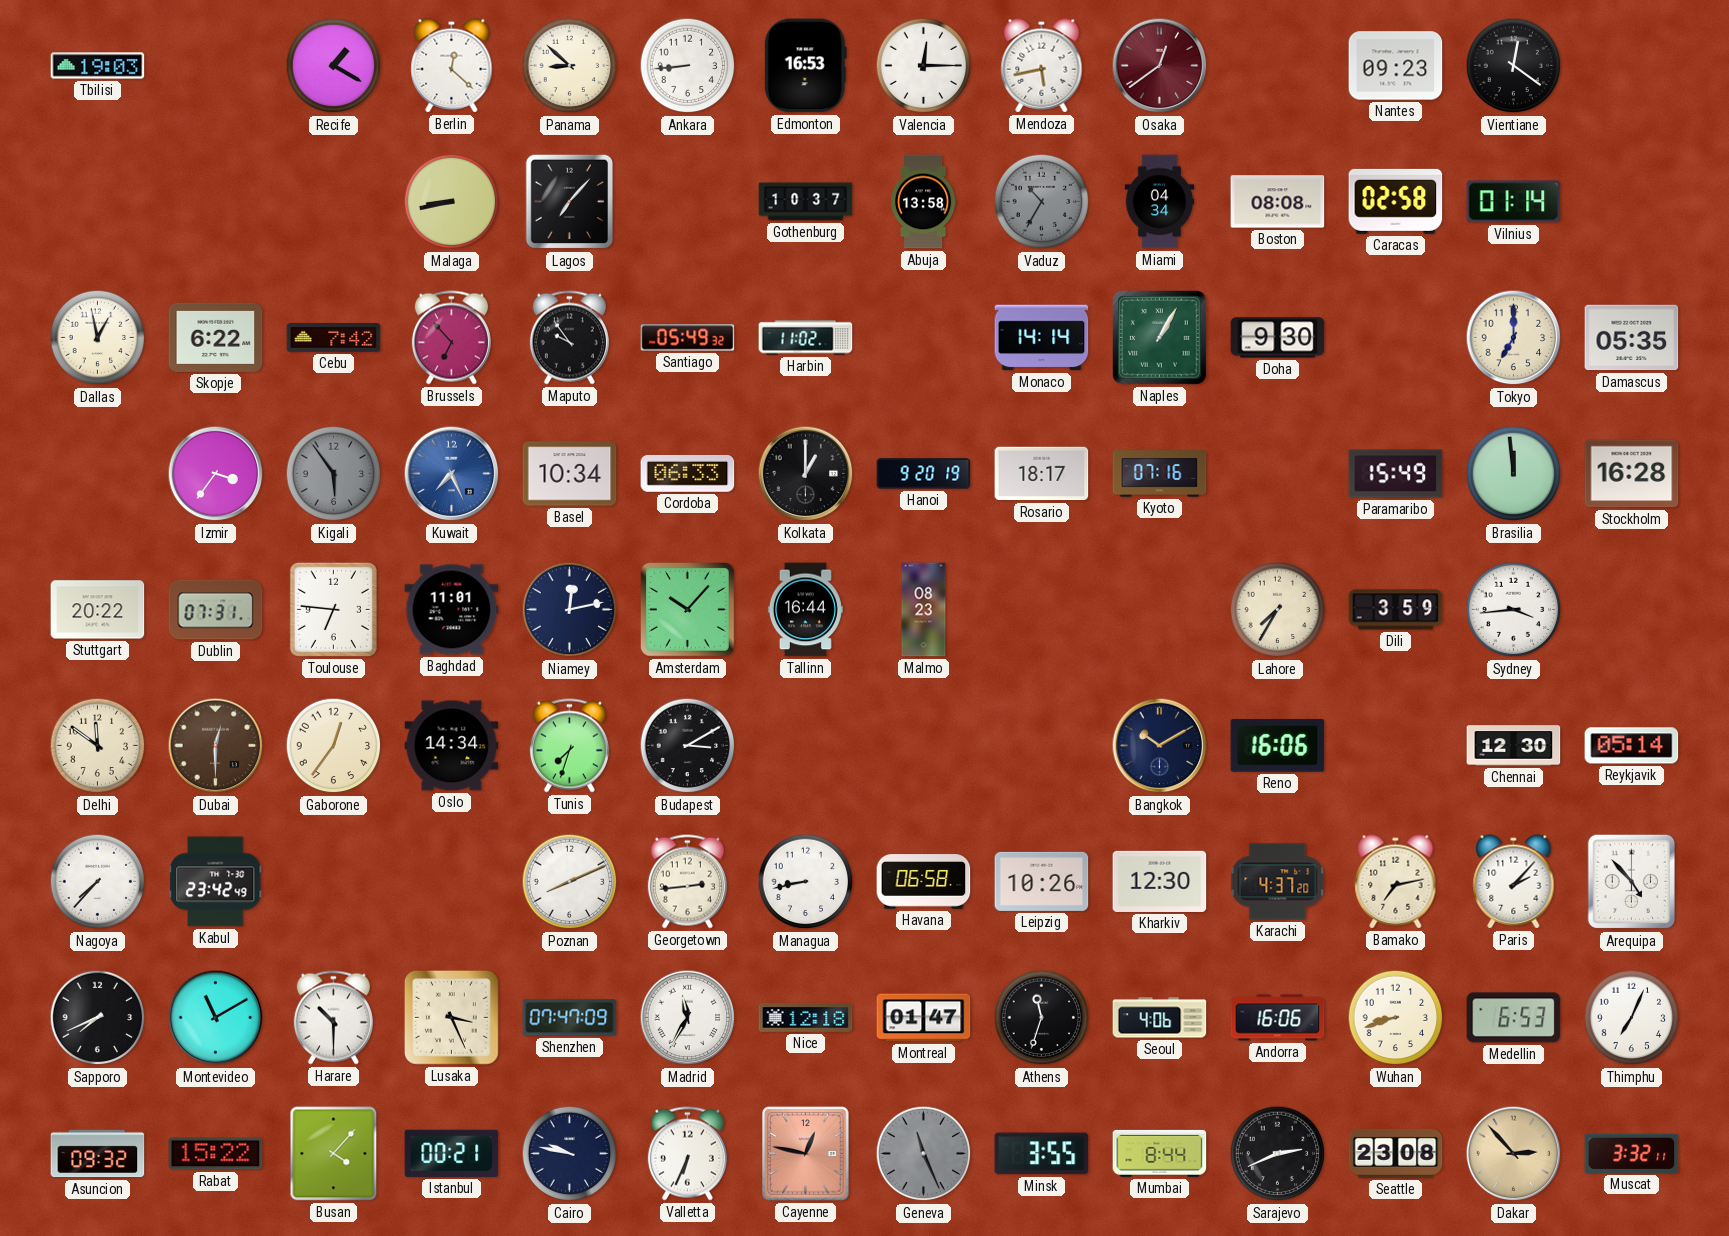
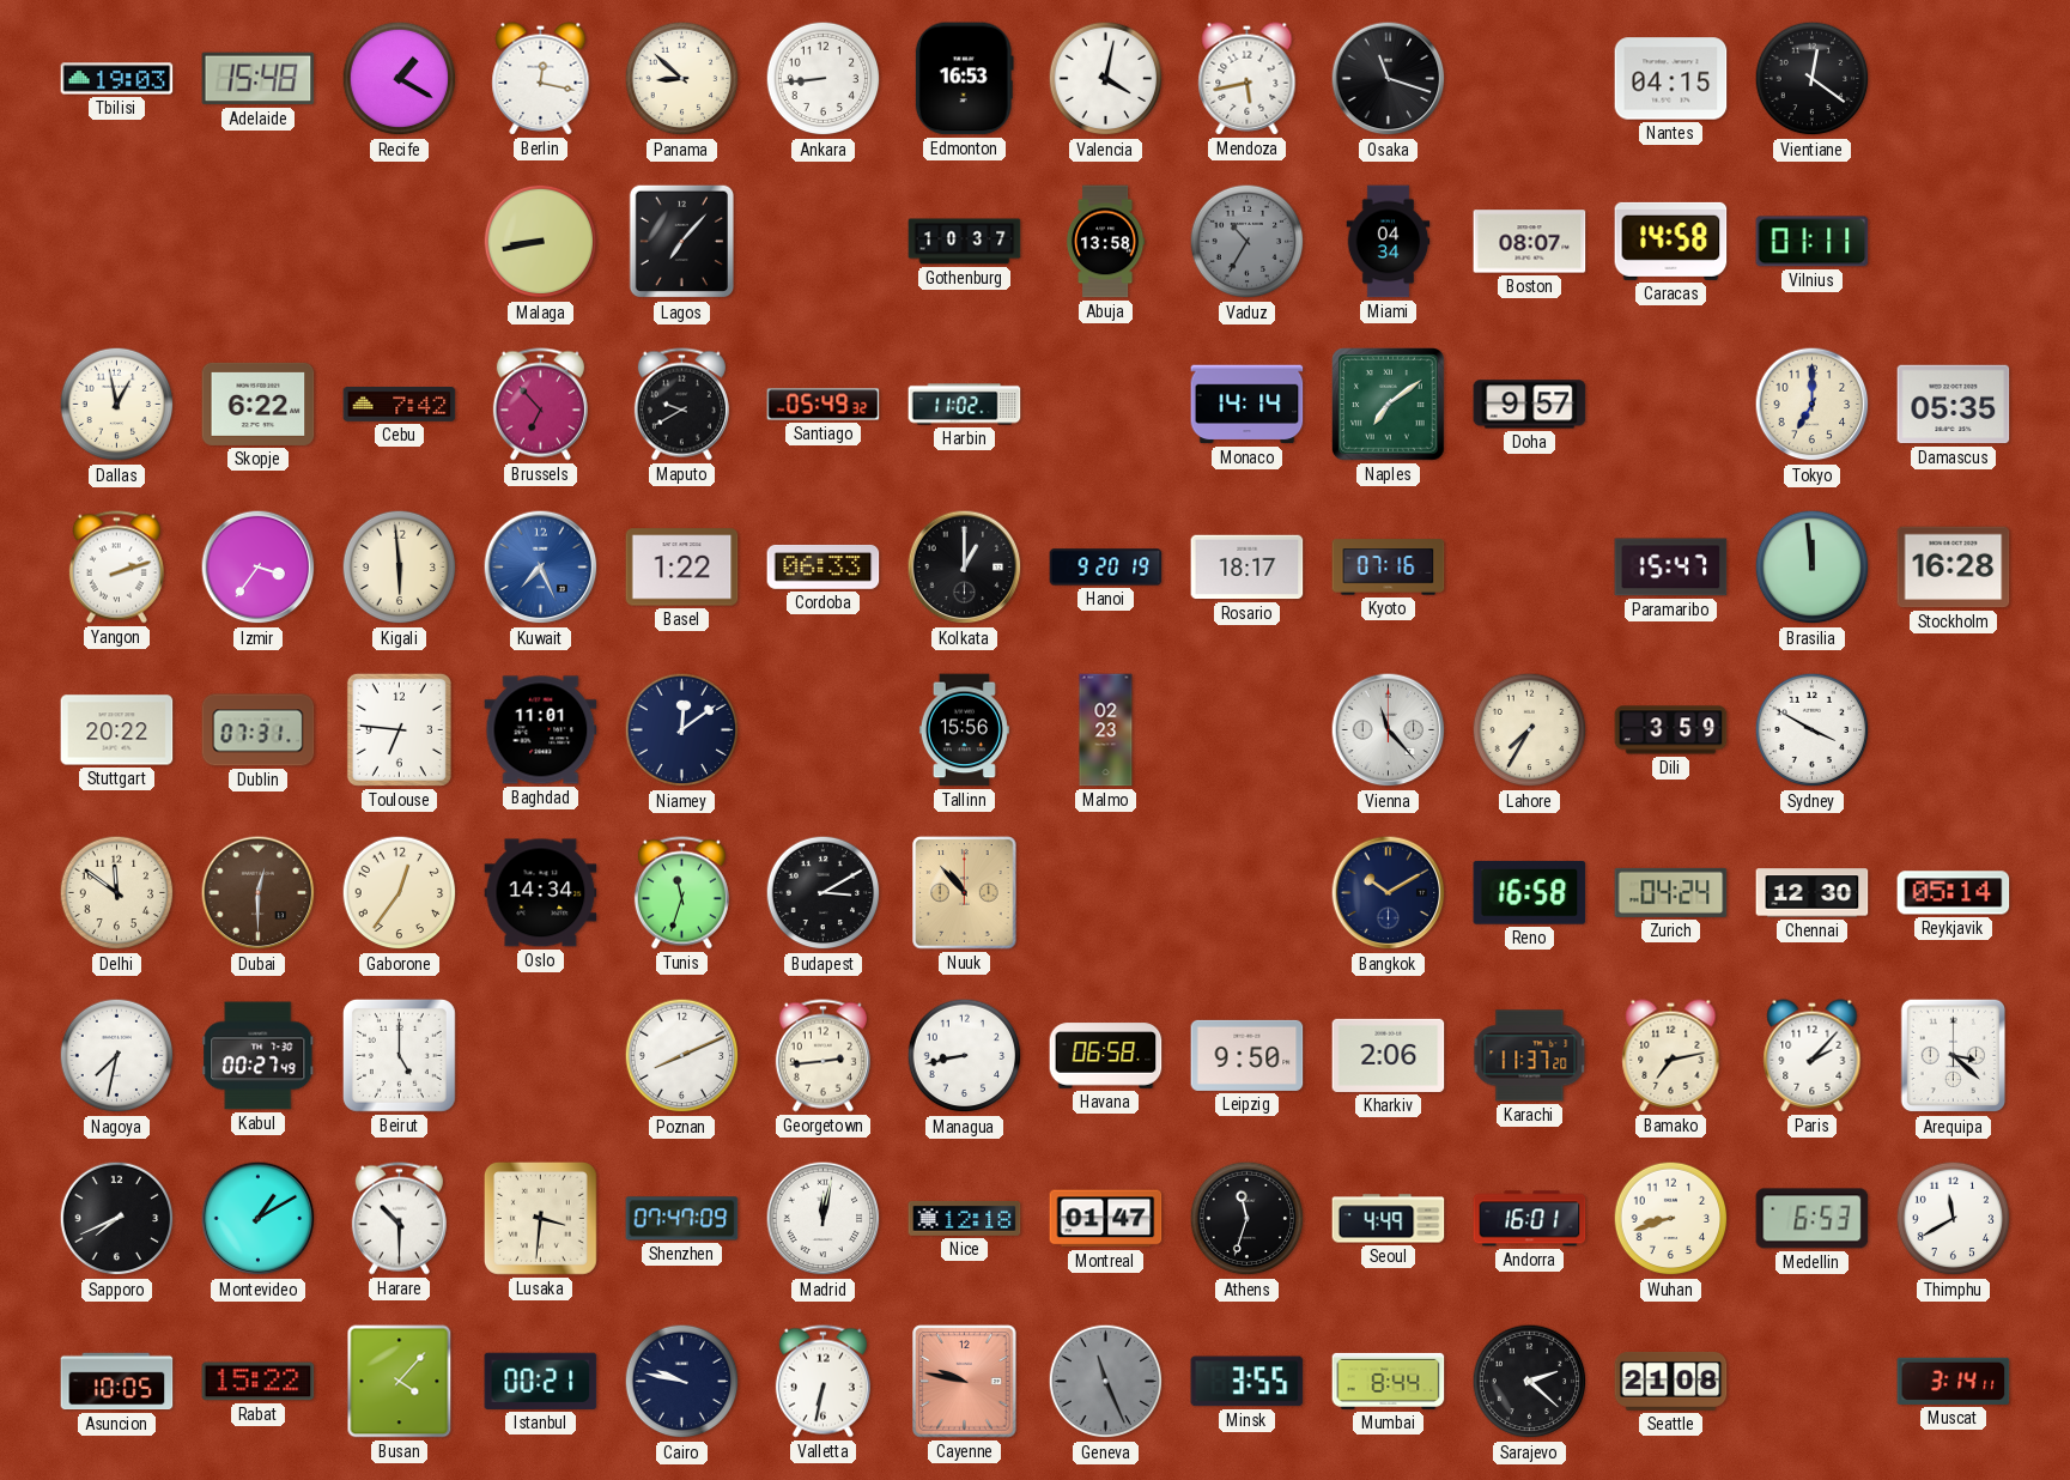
Adelaide: none -> 15:48
Berlin: 12:22 -> 12:17
Valencia: 12:15 -> 4:02
Osaka: 12:39 -> 11:18
Osaka dial: burgundy -> black
Nantes: 09:23 -> 04:15
Boston: 08:08 -> 08:07
Caracas: 02:58 -> 14:58
Vilnius: 01:14 -> 01:11
Maputo: 9:54 -> 9:40
Naples: 1:05 -> 7:09
Doha: 9:30 -> 9:57
Yangon: none -> 2:12
Kigali: 5:54 -> 5:59
Kigali dial: grey -> cream
Basel: 10:34 -> 1:22
Paramaribo: 15:49 -> 15:47
Niamey: 12:13 -> 12:09
Amsterdam: 10:07 -> none
Tallinn: 16:44 -> 15:56
Malmo: 08:23 -> 02:23
Vienna: none -> 11:23
Sydney: 3:44 -> 3:50
Tunis: 7:33 -> 11:33
Nuuk: none -> 10:53
Reno: 16:06 -> 16:58
Zurich: none -> 04:24
Nagoya: 7:37 -> 7:32
Kabul: 23:42 -> 00:27
Beirut: none -> 5:00
Leipzig: 10:26 -> 9:50
Kharkiv: 12:30 -> 2:06
Karachi: 4:37 -> 11:37
Arequipa: 4:53 -> 3:22
Montevideo: 11:10 -> 1:10
Lusaka: 3:26 -> 3:31
Madrid: 11:35 -> 12:02
Seoul: 4:06 -> 4:49
Andorra: 16:06 -> 16:01
Thimphu: 7:04 -> 11:40
Asuncion: 09:32 -> 10:05
Valletta: 6:34 -> 6:32
Cayenne: 12:47 -> 9:47
Sarajevo: 2:41 -> 2:22
Seattle: 23:08 -> 21:08
Dakar: 2:53 -> none
Muscat: 3:32 -> 3:14
